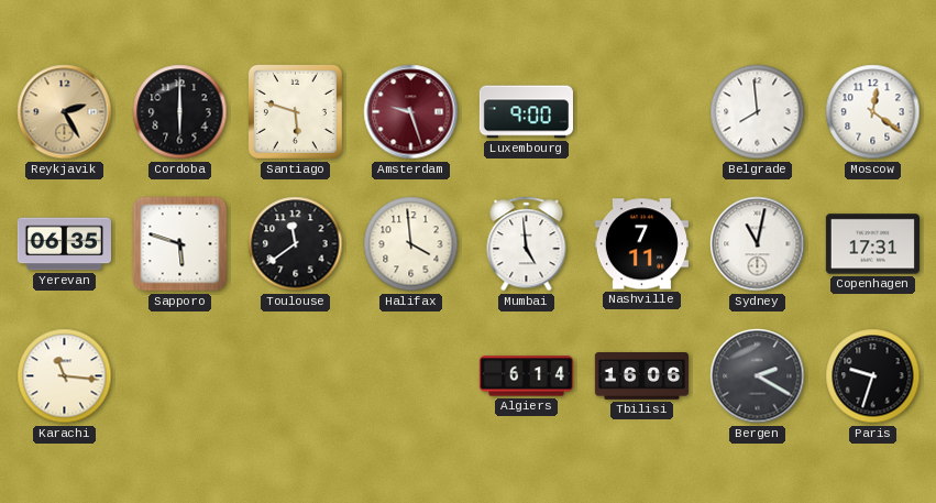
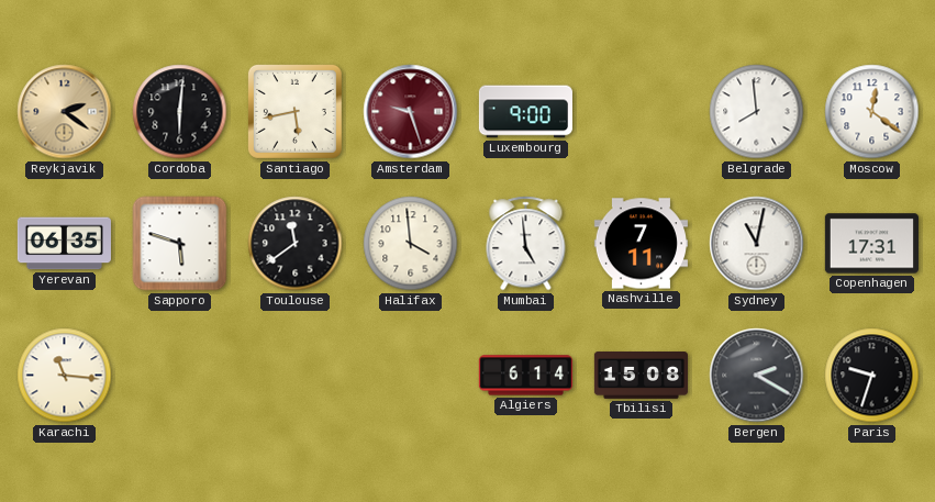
Reykjavik: 2:25 -> 2:21
Cordoba: 6:00 -> 6:01
Santiago: 5:48 -> 5:43
Tbilisi: 16:06 -> 15:08
